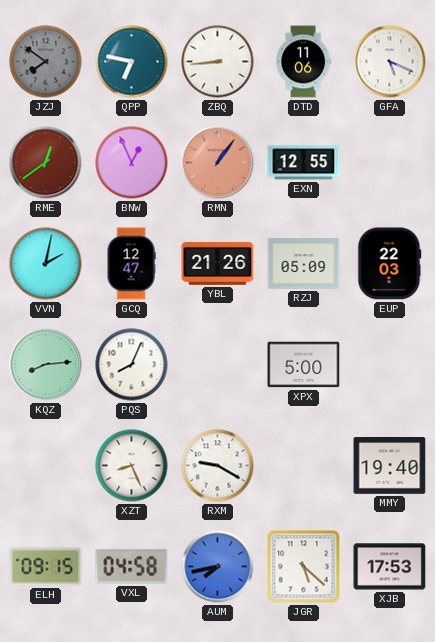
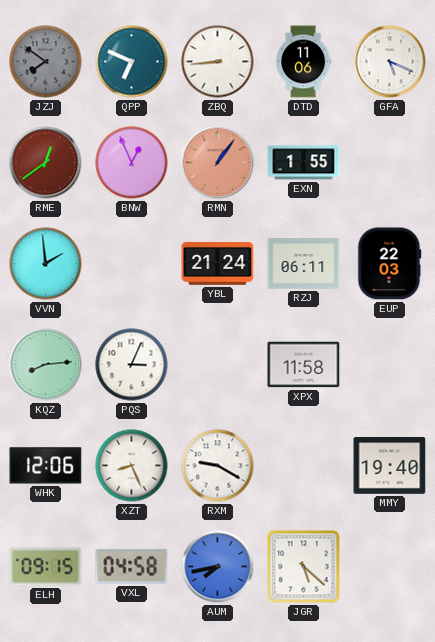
QPP: 6:47 -> 6:49
EXN: 12:55 -> 1:55
VVN: 2:02 -> 1:59
GCQ: 12:47 -> none
YBL: 21:26 -> 21:24
RZJ: 05:09 -> 06:11
PQS: 8:04 -> 3:04
XPX: 5:00 -> 11:58
WHK: none -> 12:06
XJB: 17:53 -> none
